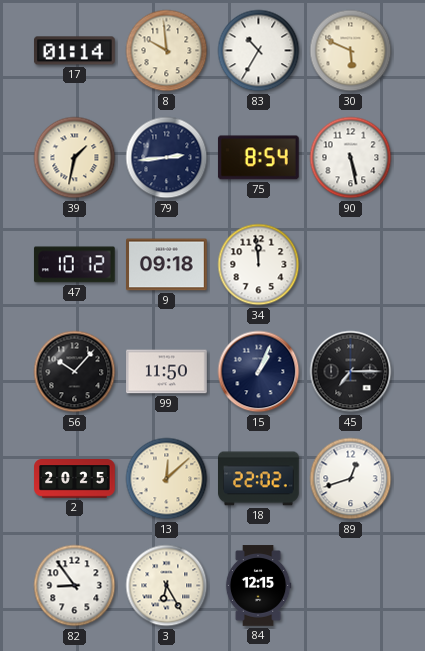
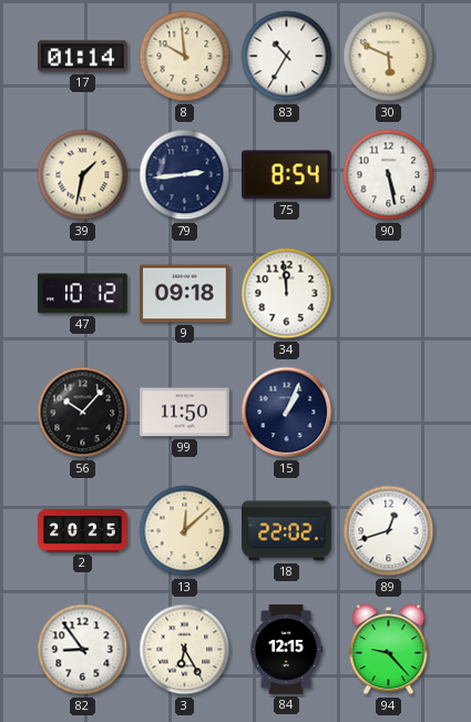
45: 7:15 -> none
94: none -> 9:23
